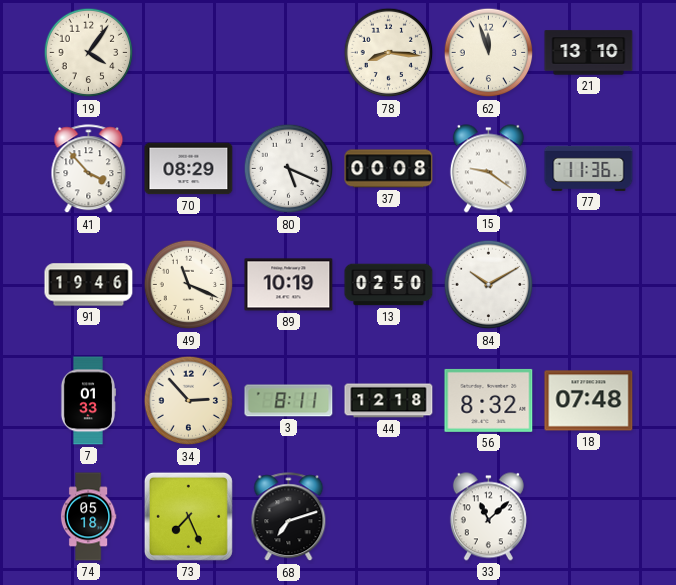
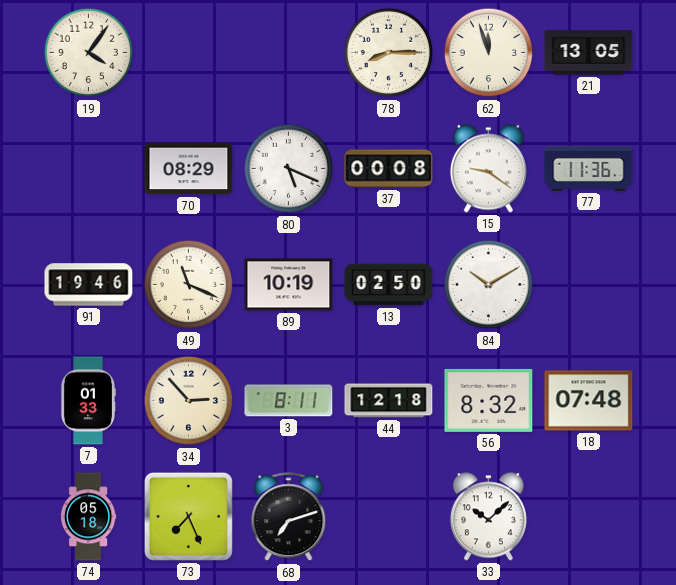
78: 8:16 -> 8:15
21: 13:10 -> 13:05
41: 3:53 -> none
33: 11:08 -> 10:08
